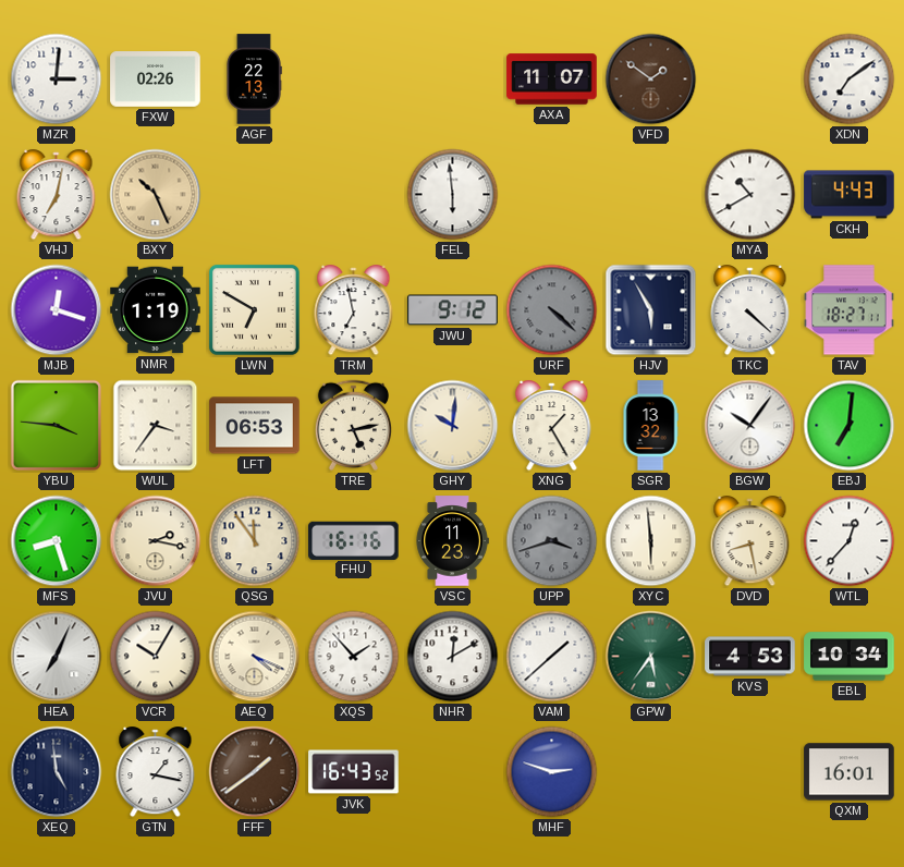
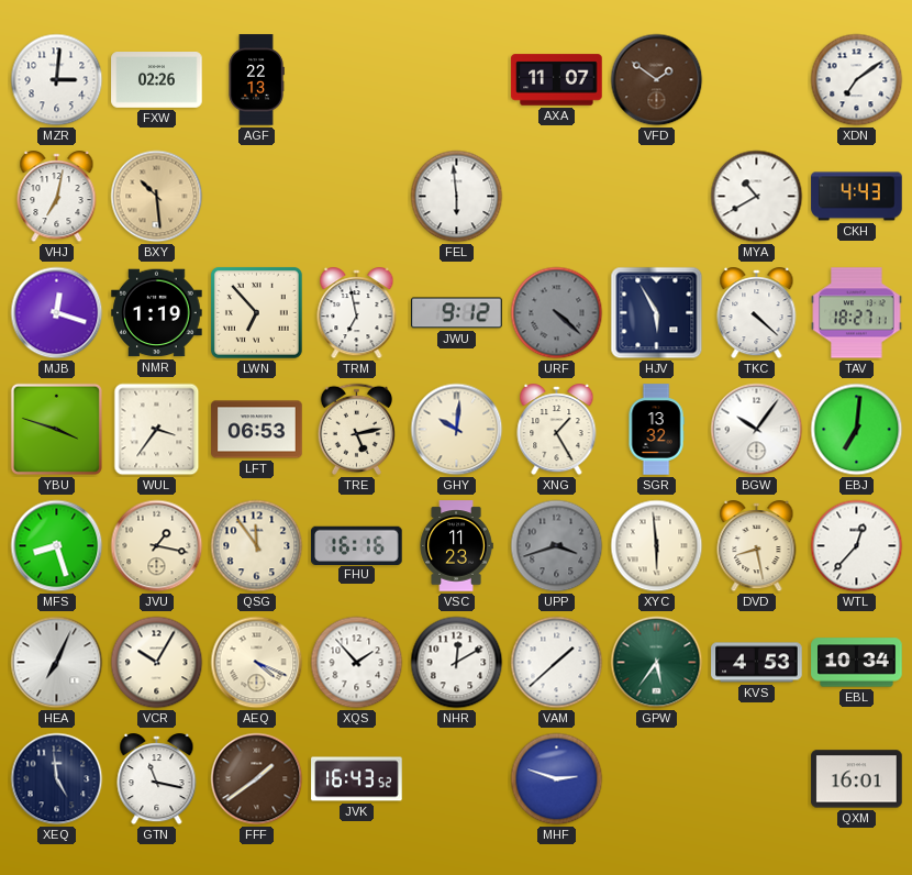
BXY: 10:26 -> 10:29
LWN: 6:50 -> 6:53
YBU: 3:46 -> 3:48
JVU: 2:17 -> 1:17
GTN: 1:17 -> 11:17
